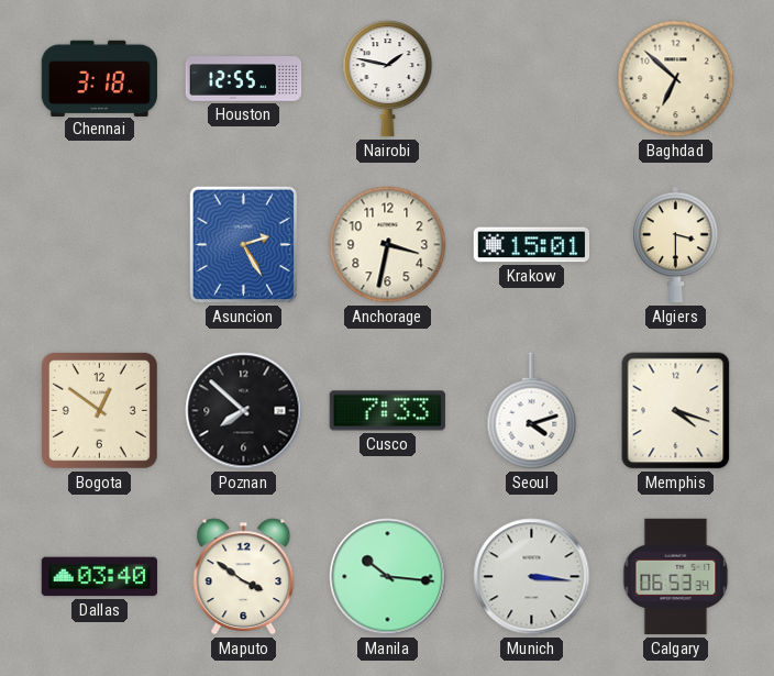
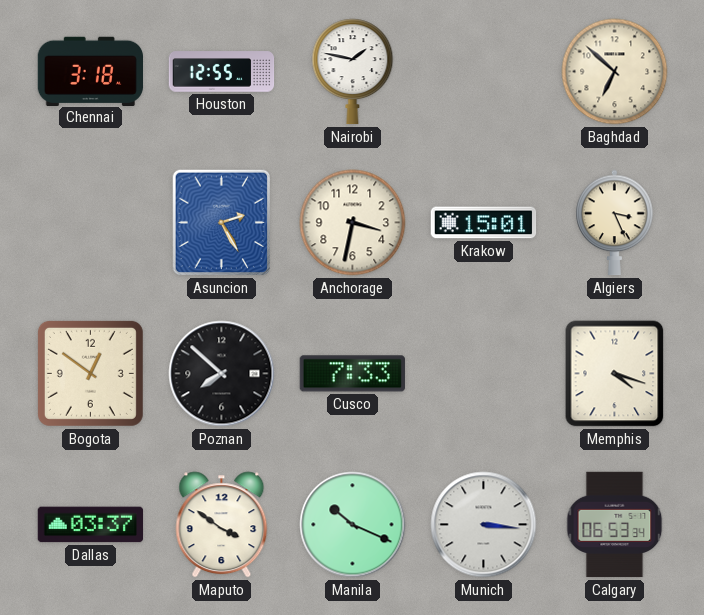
Algiers: 3:30 -> 3:26
Seoul: 4:12 -> none
Dallas: 03:40 -> 03:37
Manila: 10:16 -> 10:19
